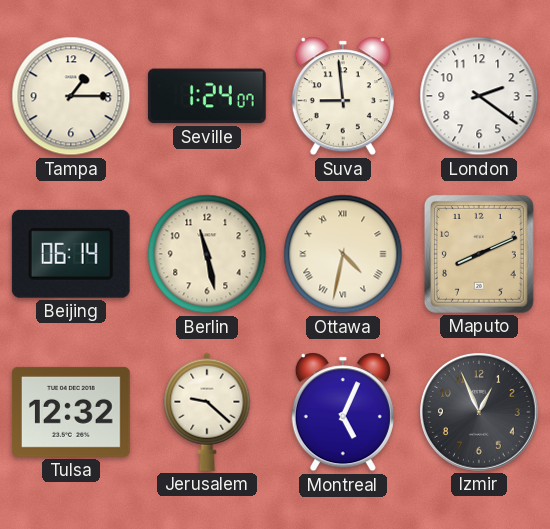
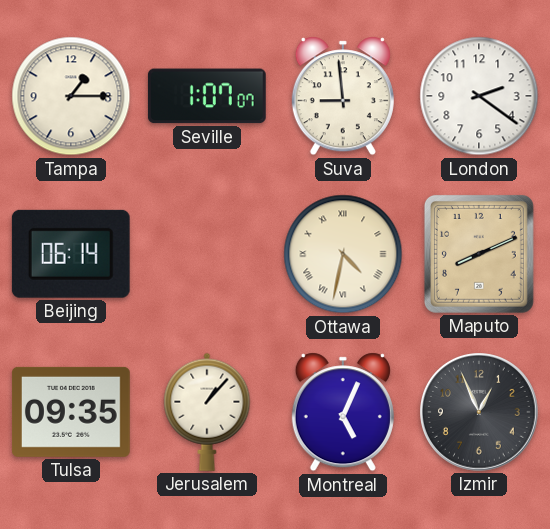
Seville: 1:24 -> 1:07
Berlin: 11:28 -> none
Tulsa: 12:32 -> 09:35
Jerusalem: 9:22 -> 1:07
